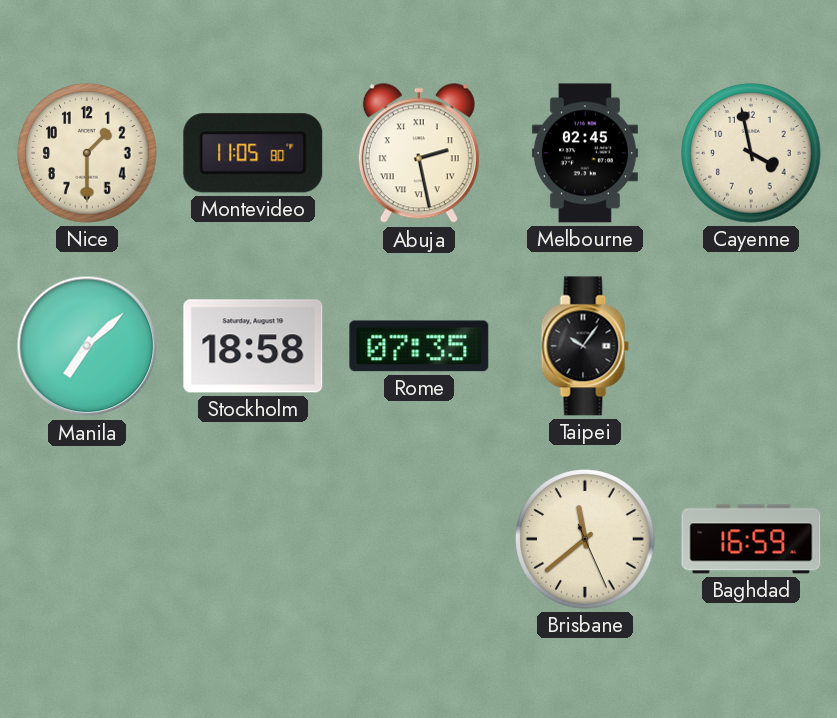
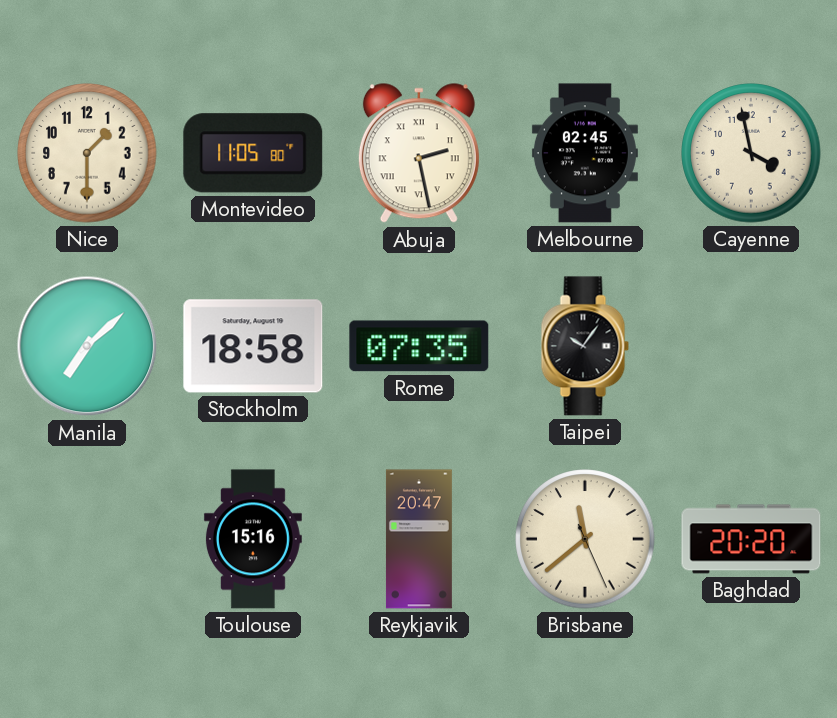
Toulouse: none -> 15:16
Reykjavik: none -> 20:47
Baghdad: 16:59 -> 20:20
